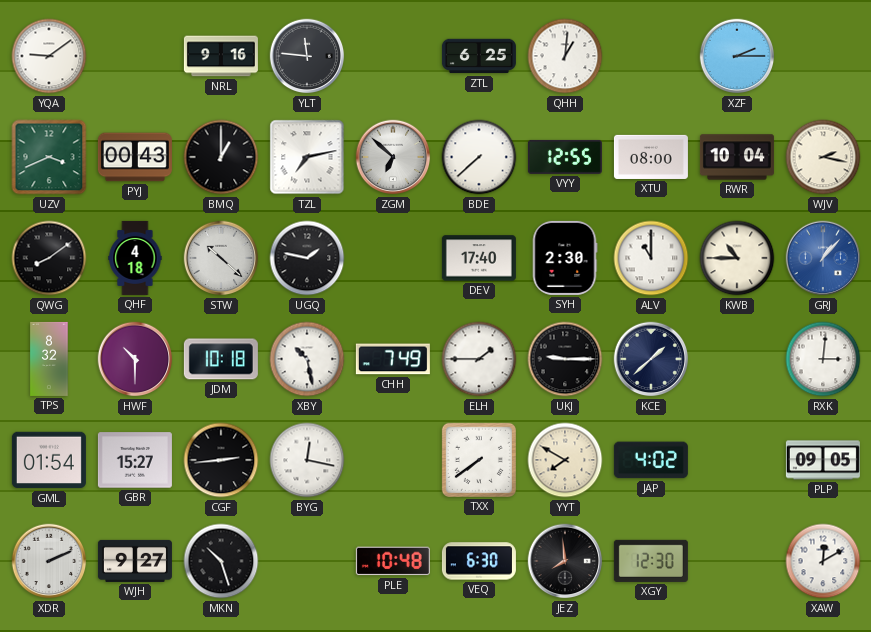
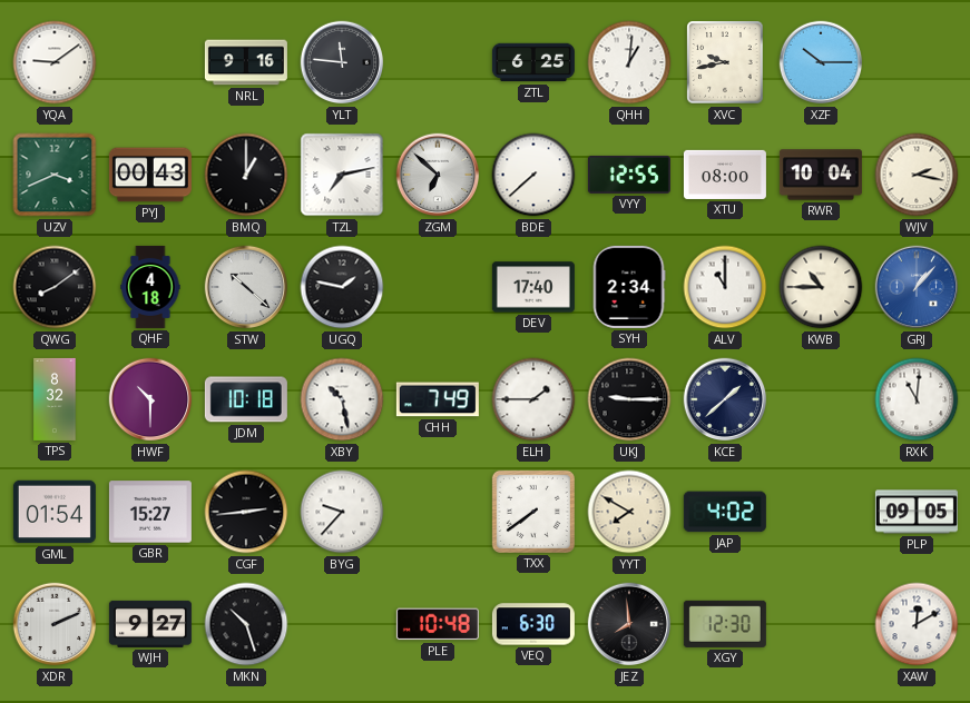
XVC: none -> 9:43
XZF: 2:15 -> 10:15
SYH: 2:30 -> 2:34
RXK: 3:01 -> 11:01
BYG: 12:17 -> 9:37
